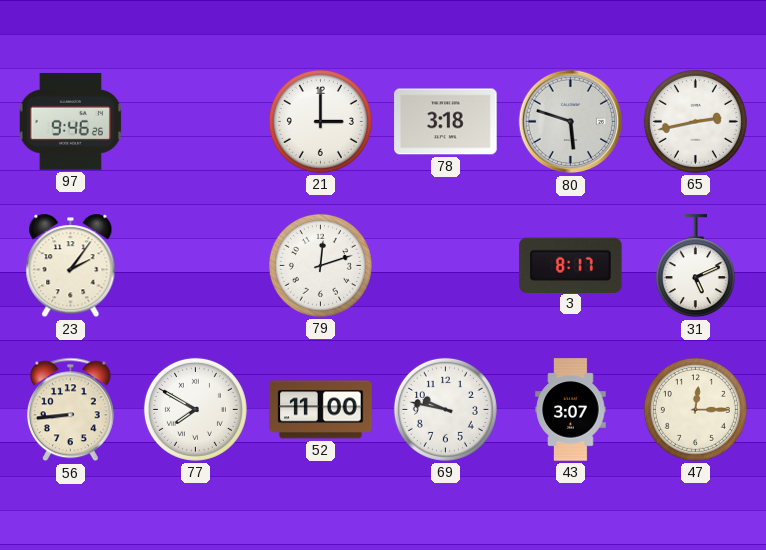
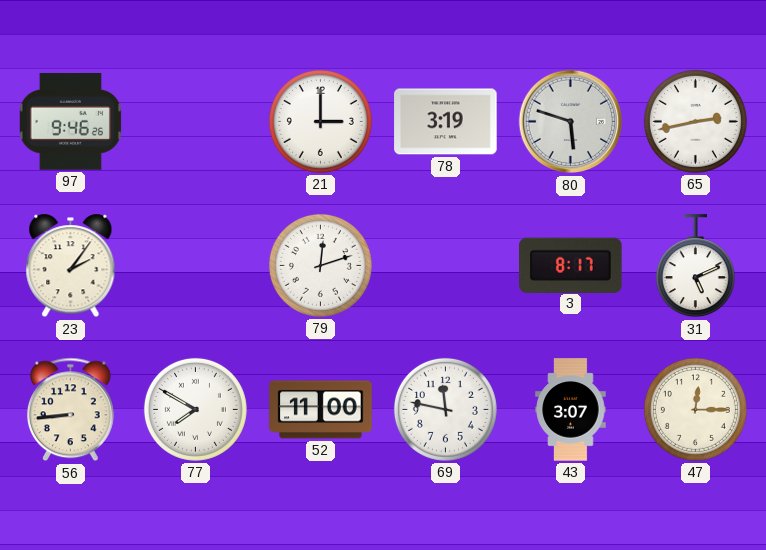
78: 3:18 -> 3:19
69: 9:47 -> 11:47
